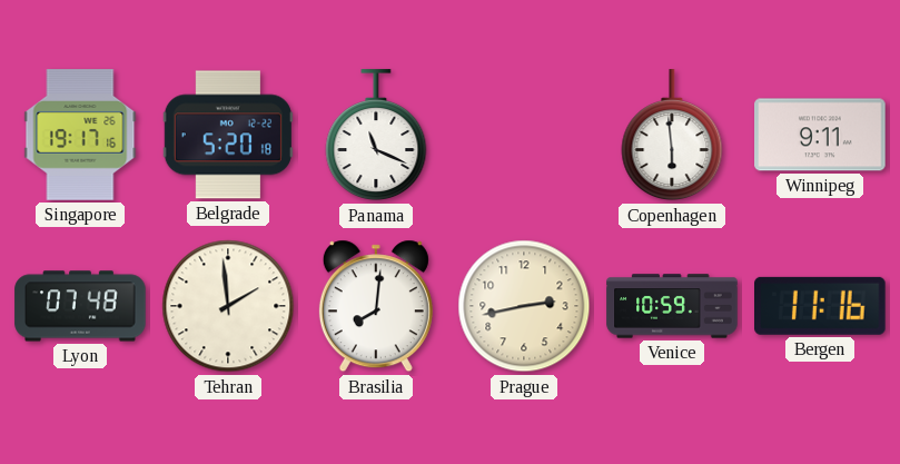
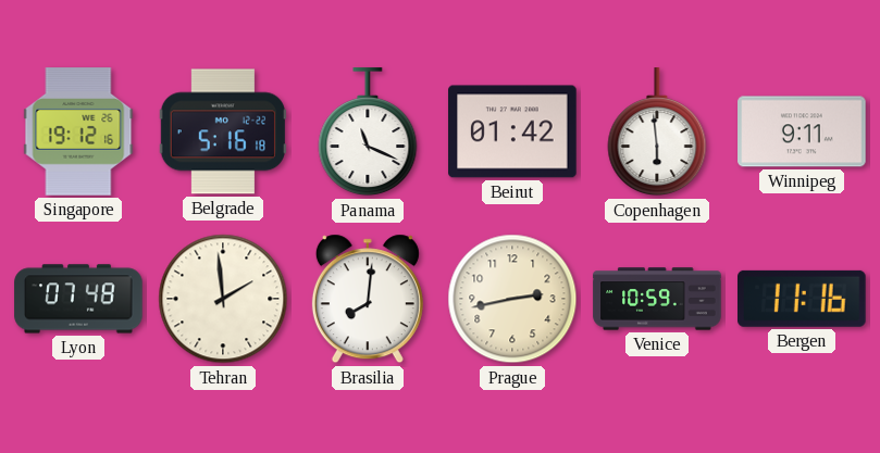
Singapore: 19:17 -> 19:12
Belgrade: 5:20 -> 5:16
Beirut: none -> 01:42
